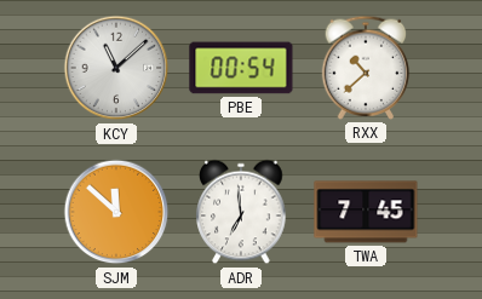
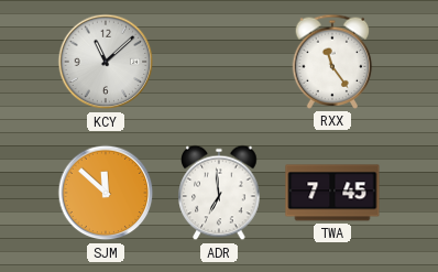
PBE: 00:54 -> none
RXX: 10:38 -> 11:24
